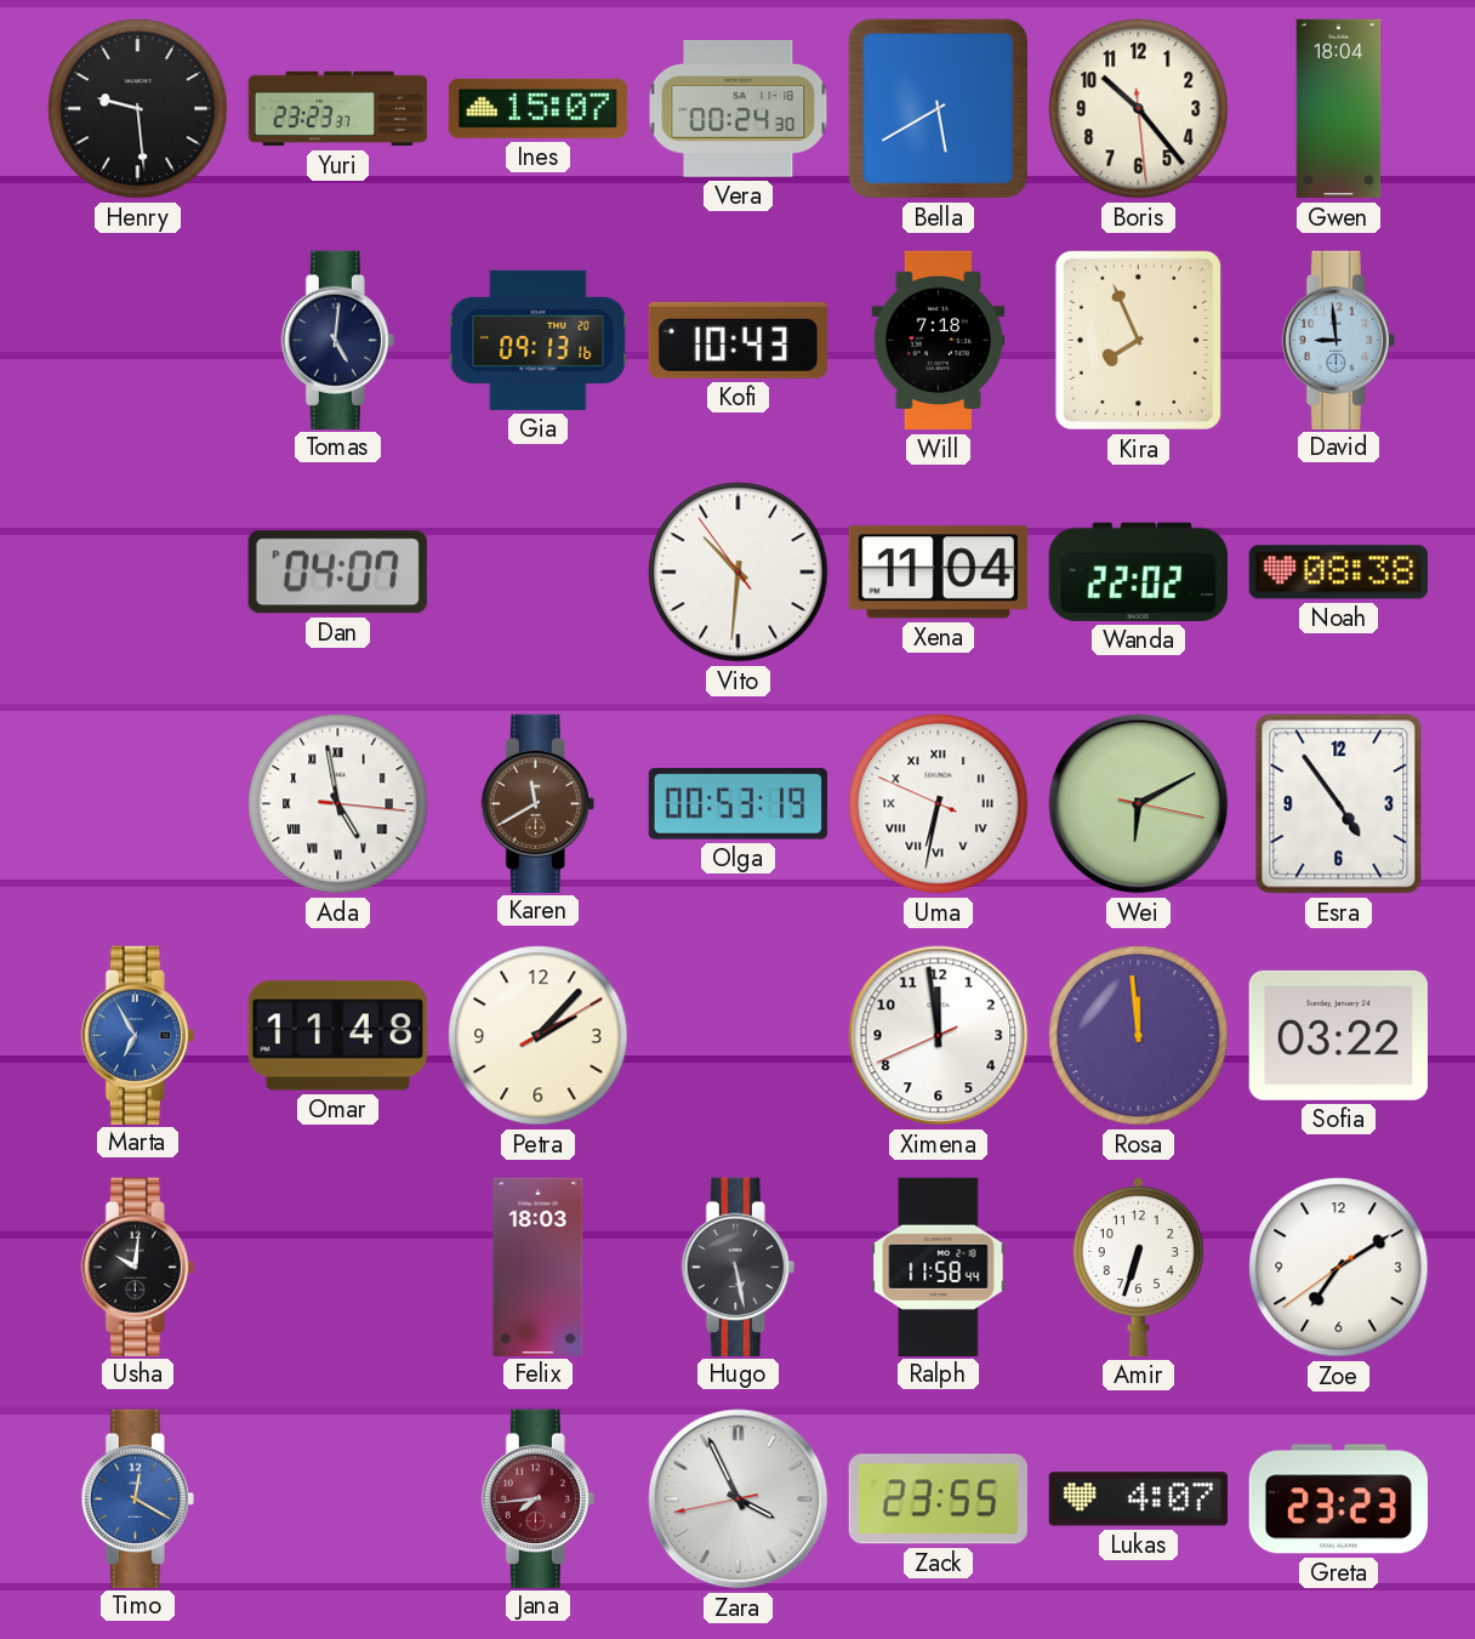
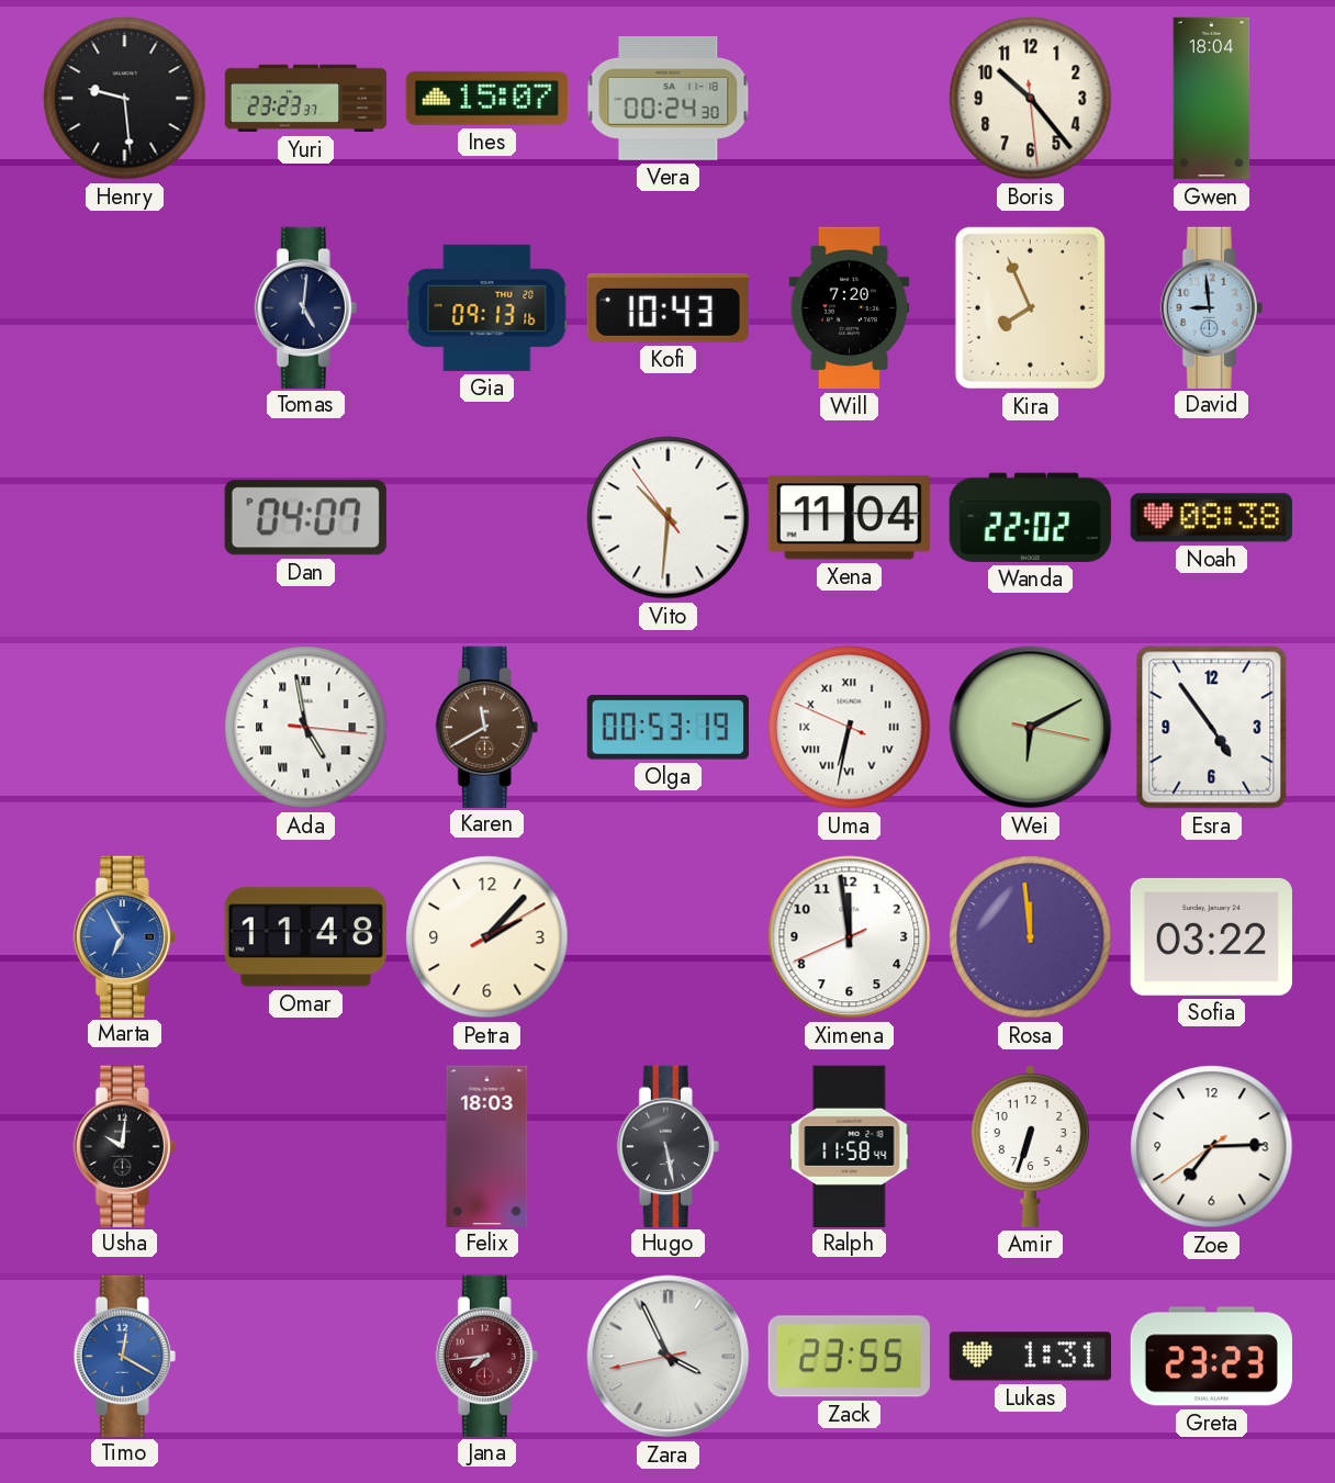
Bella: 5:40 -> none
Will: 7:18 -> 7:20
Zoe: 7:09 -> 7:14
Lukas: 4:07 -> 1:31
